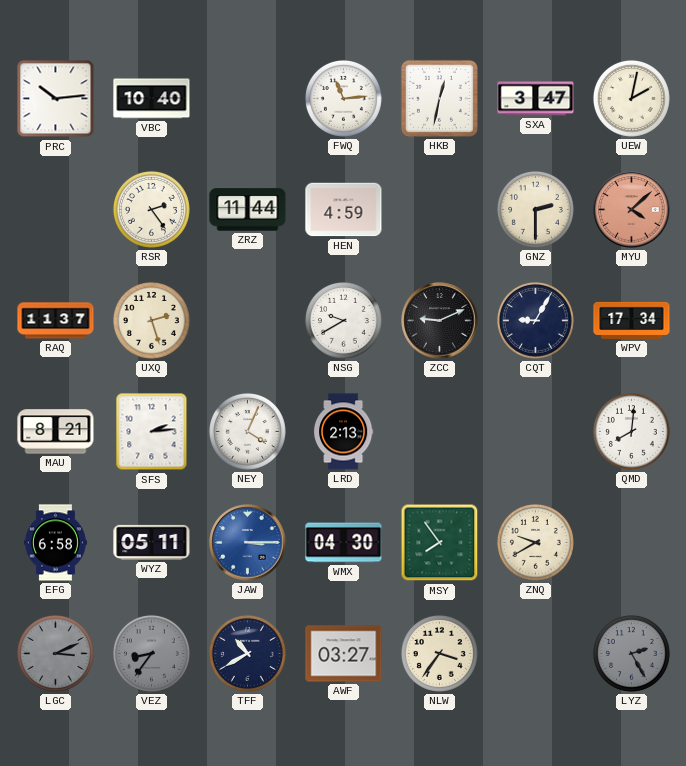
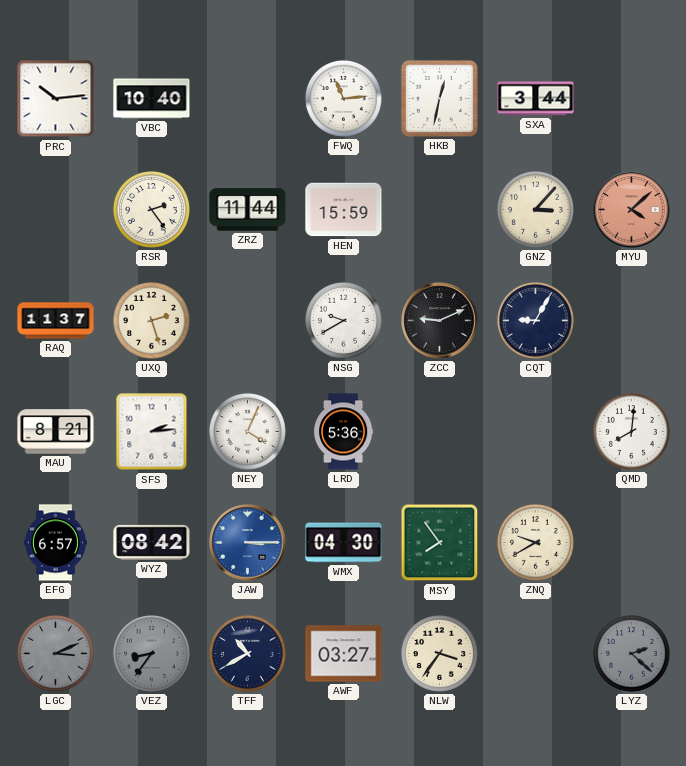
SXA: 3:47 -> 3:44
UEW: 2:02 -> none
HEN: 4:59 -> 15:59
GNZ: 2:30 -> 3:07
WPV: 17:34 -> none
LRD: 2:13 -> 5:36
EFG: 6:58 -> 6:57
WYZ: 05:11 -> 08:42
LYZ: 2:25 -> 2:22
